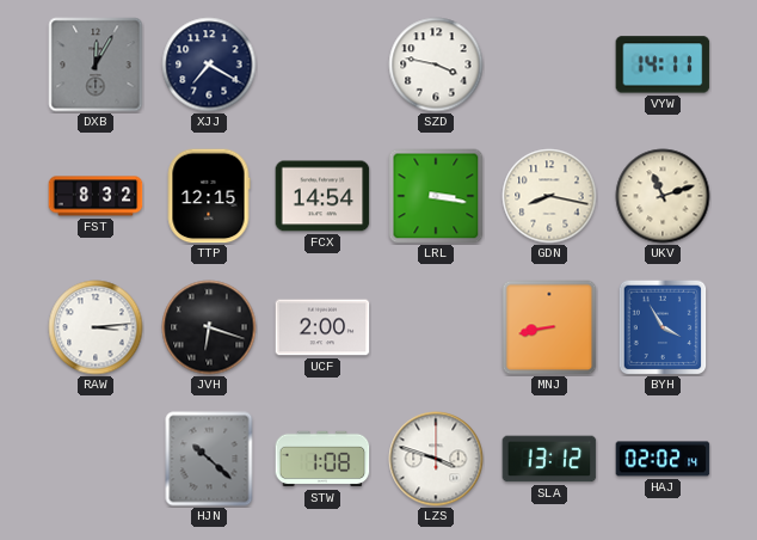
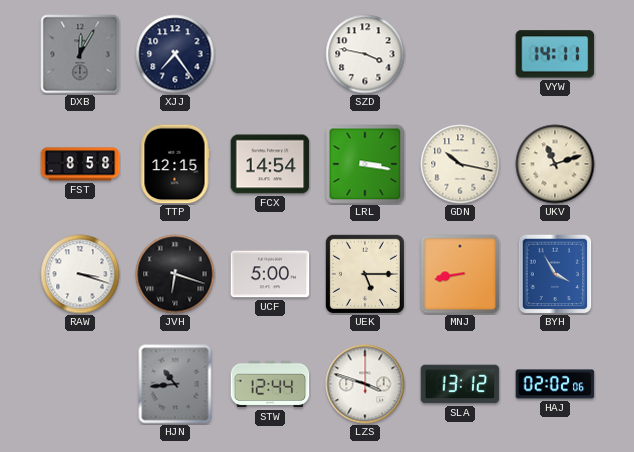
XJJ: 7:20 -> 7:24
FST: 8:32 -> 8:58
GDN: 8:17 -> 10:17
RAW: 3:14 -> 3:18
UCF: 2:00 -> 5:00
UEK: none -> 5:15
HJN: 10:22 -> 10:44
STW: 1:08 -> 12:44
HAJ: 02:02:14 -> 02:02:06
